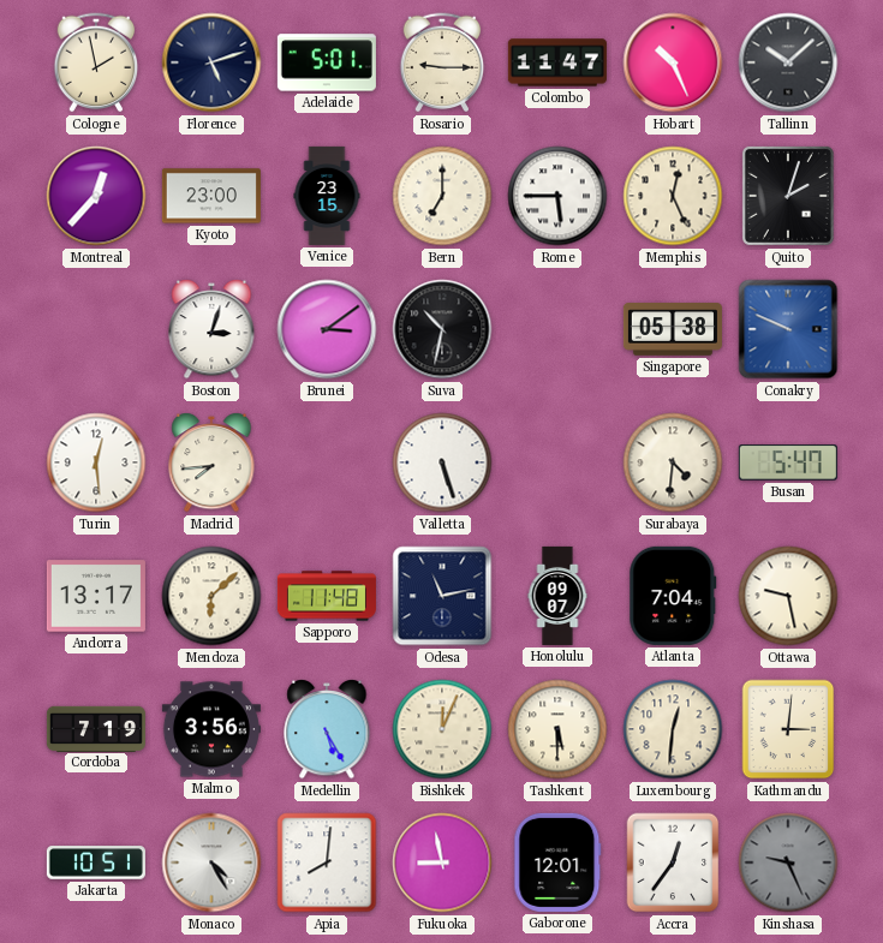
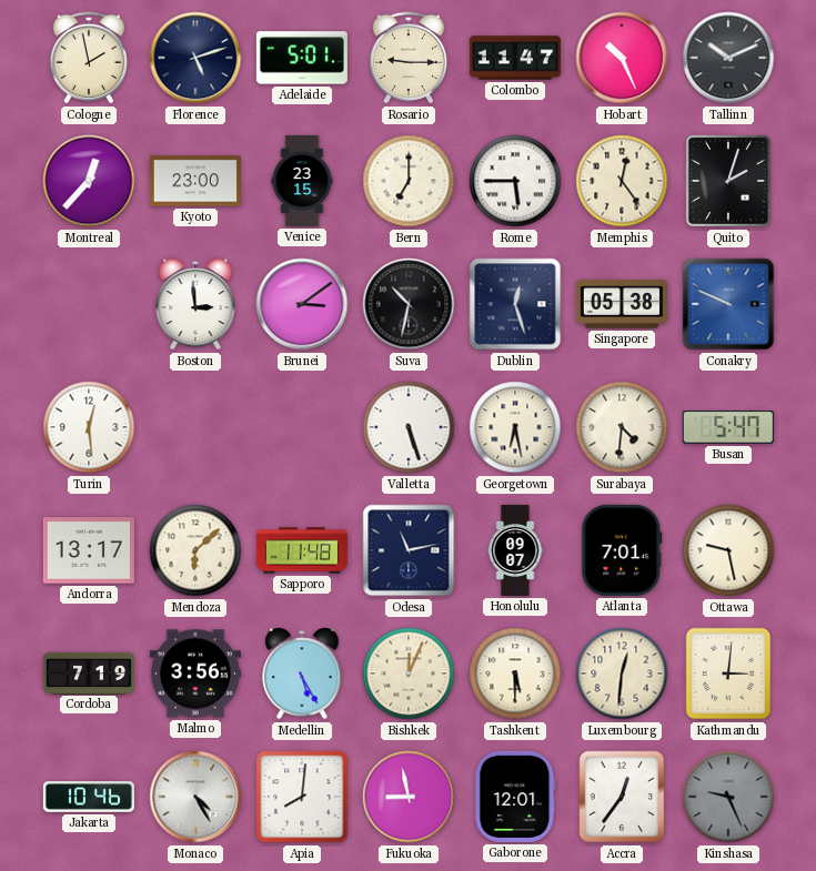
Tallinn: 10:08 -> 10:11
Memphis: 12:26 -> 12:24
Boston: 3:03 -> 2:59
Dublin: none -> 12:27
Madrid: 7:44 -> none
Georgetown: none -> 6:28
Atlanta: 7:04 -> 7:01
Jakarta: 10:51 -> 10:46
